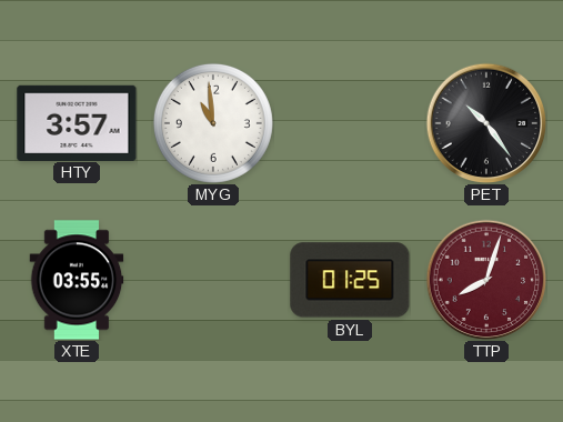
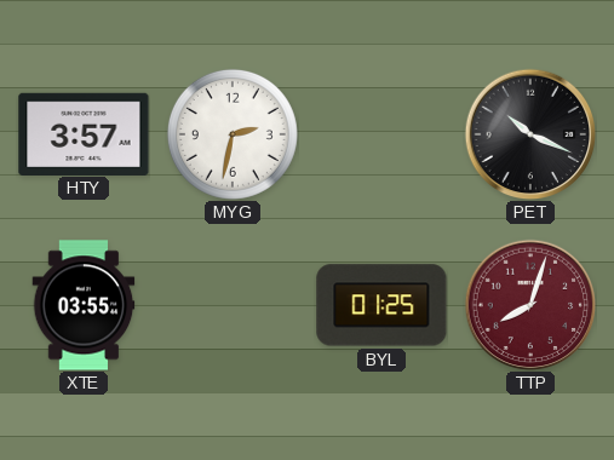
MYG: 10:59 -> 2:32
PET: 10:24 -> 10:19
